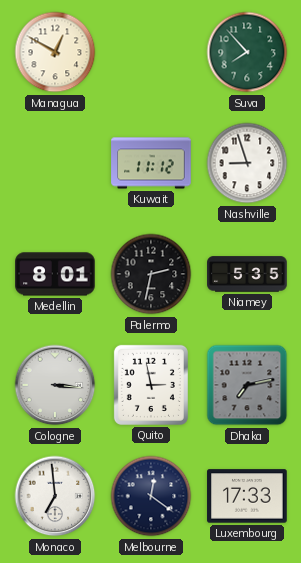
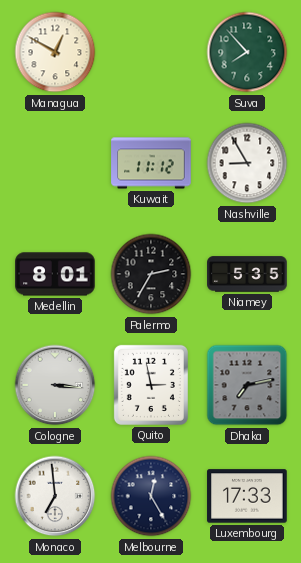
Nashville: 8:57 -> 8:55
Palermo: 2:32 -> 2:35
Melbourne: 12:21 -> 12:25
